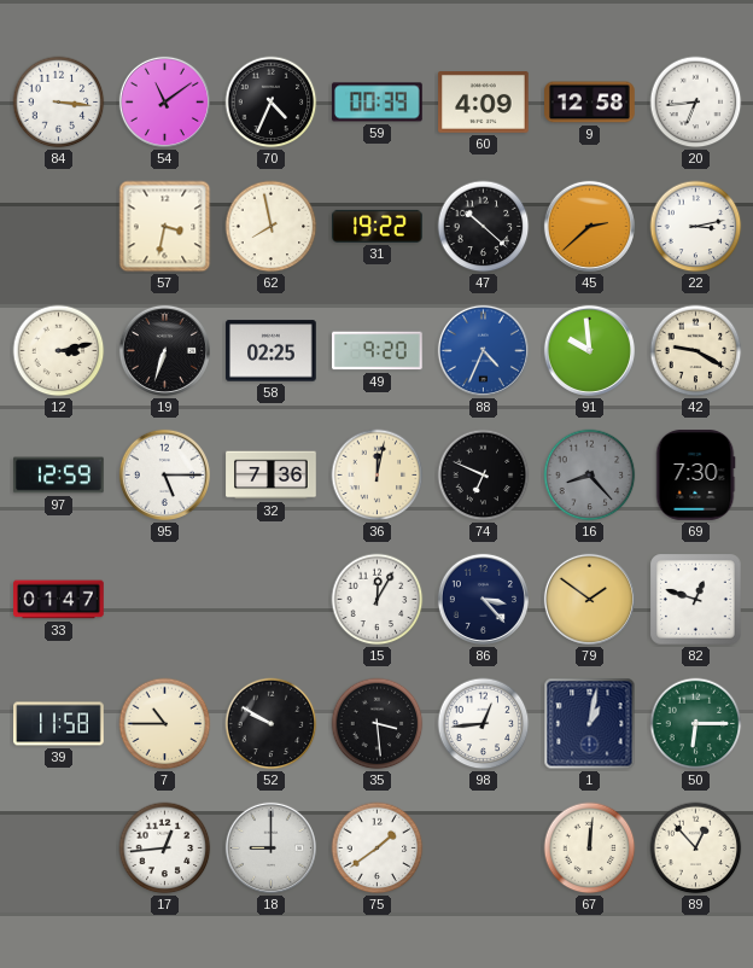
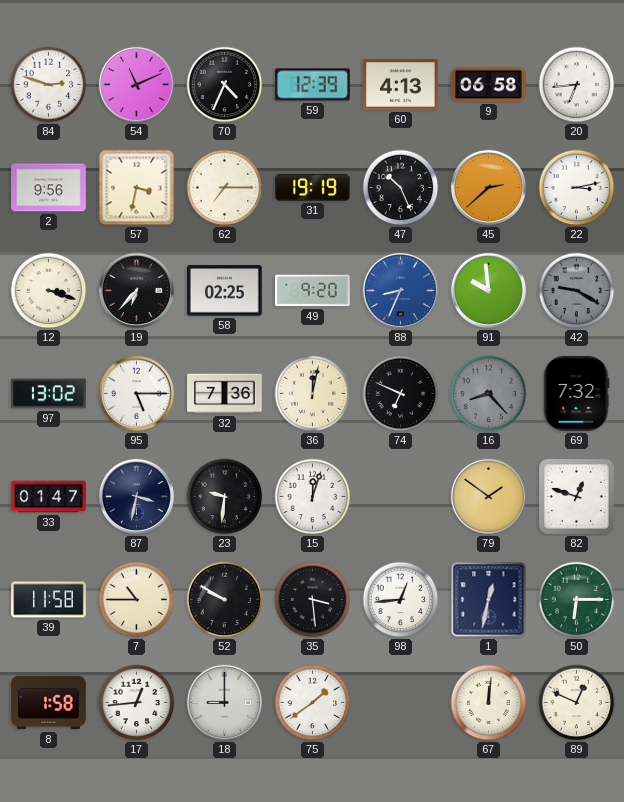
84: 3:16 -> 2:48
54: 11:09 -> 11:11
59: 00:39 -> 12:39
60: 4:09 -> 4:13
9: 12:58 -> 06:58
2: none -> 9:56
62: 7:58 -> 7:15
31: 19:22 -> 19:19
47: 10:22 -> 10:26
12: 3:13 -> 3:18
19: 6:33 -> 6:37
88: 4:34 -> 8:34
42 dial: cream -> grey
97: 12:59 -> 13:02
69: 7:30 -> 7:32
87: none -> 3:32
23: none -> 9:31
15: 12:05 -> 12:03
86: 3:23 -> none
1: 1:02 -> 12:32
8: none -> 1:58
89: 12:53 -> 12:49
